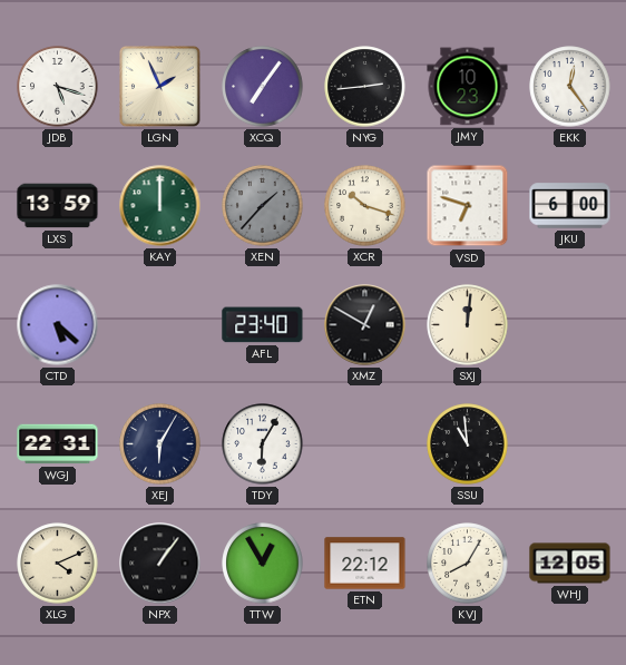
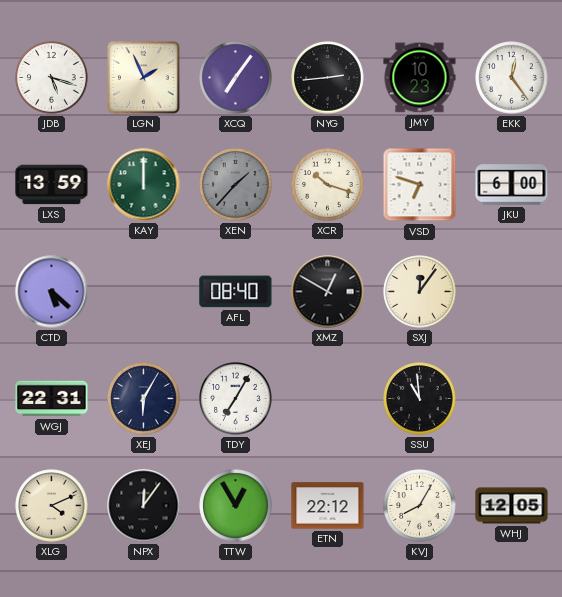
AFL: 23:40 -> 08:40
SXJ: 12:01 -> 12:06
TDY: 6:05 -> 7:05
NPX: 1:06 -> 12:06
